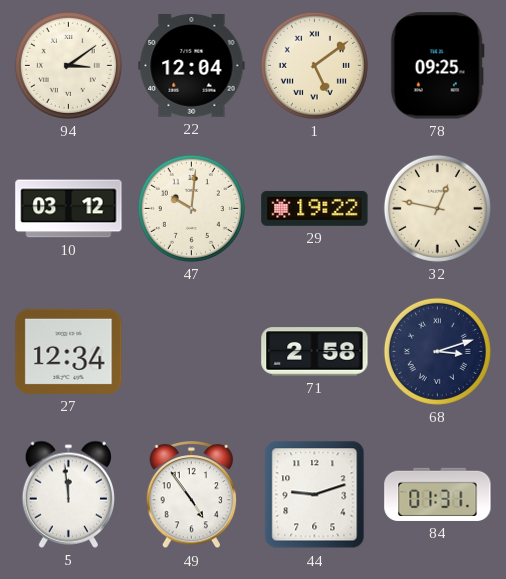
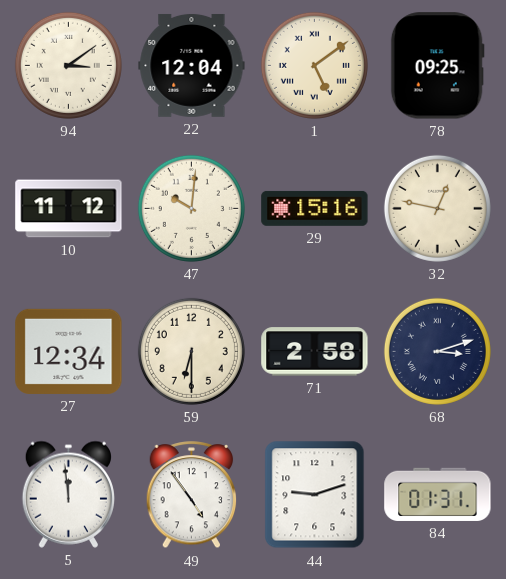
10: 03:12 -> 11:12
29: 19:22 -> 15:16
59: none -> 6:30
